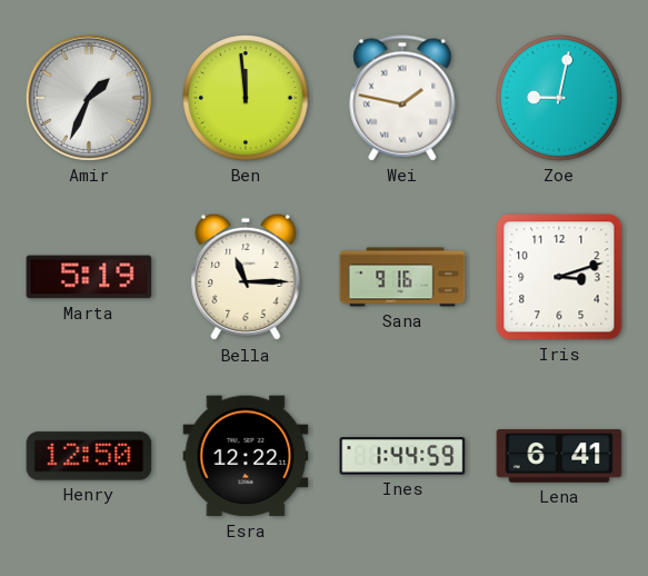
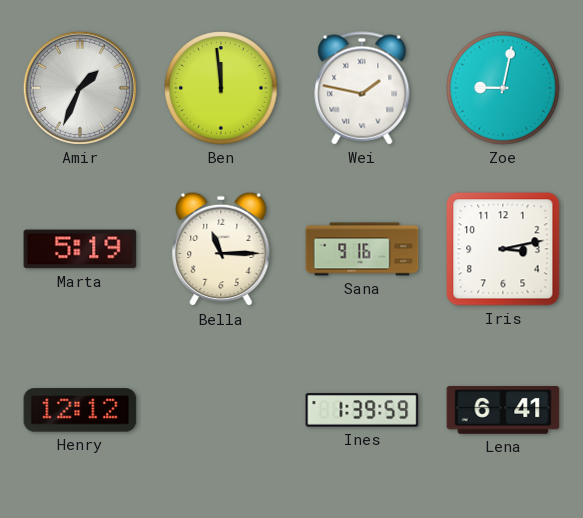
Iris: 3:12 -> 3:13
Henry: 12:50 -> 12:12
Esra: 12:22 -> none
Ines: 1:44 -> 1:39
